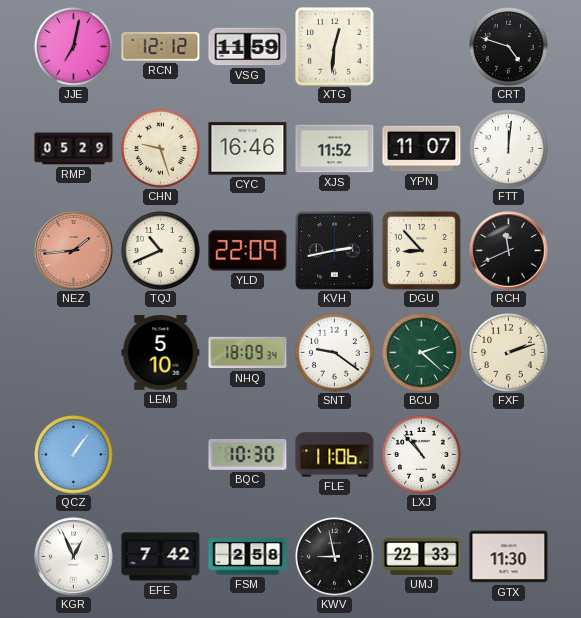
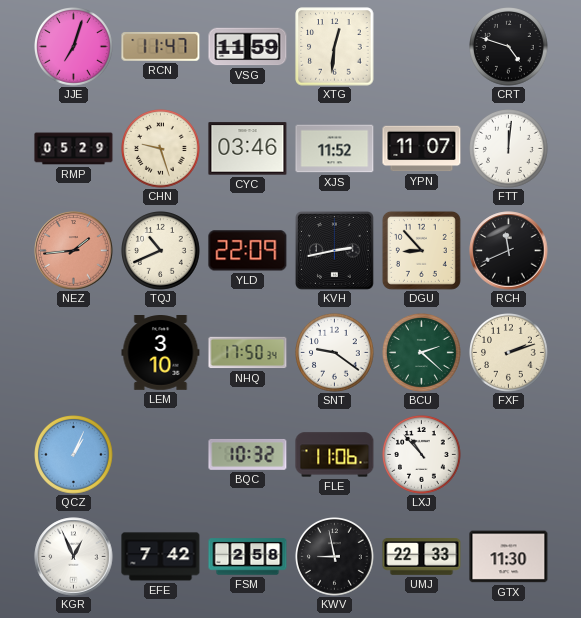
JJE: 7:02 -> 7:03
RCN: 12:12 -> 11:47
CYC: 16:46 -> 03:46
LEM: 5:10 -> 3:10
NHQ: 18:09 -> 17:50
QCZ: 1:06 -> 1:04
BQC: 10:30 -> 10:32
